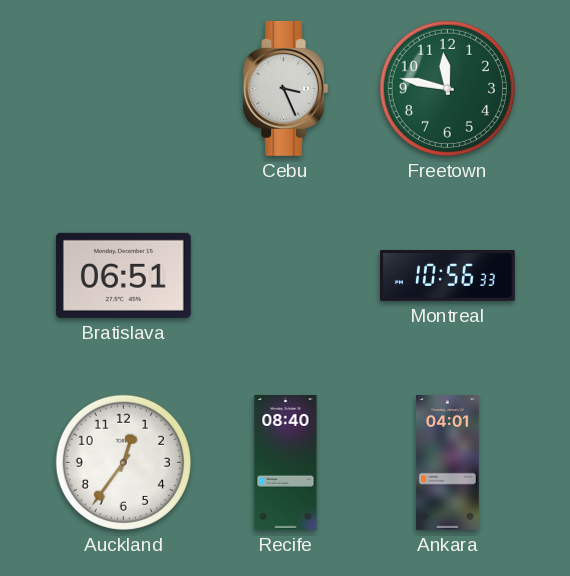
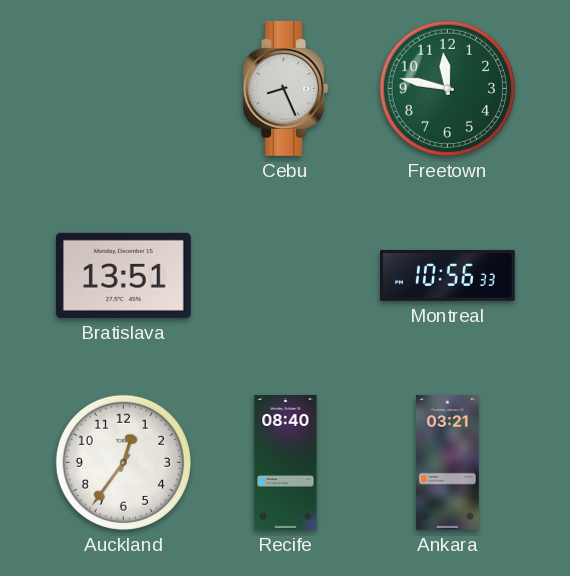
Cebu: 3:26 -> 8:26
Bratislava: 06:51 -> 13:51
Ankara: 04:01 -> 03:21
